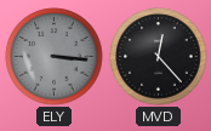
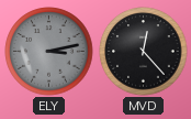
ELY: 3:16 -> 3:13
